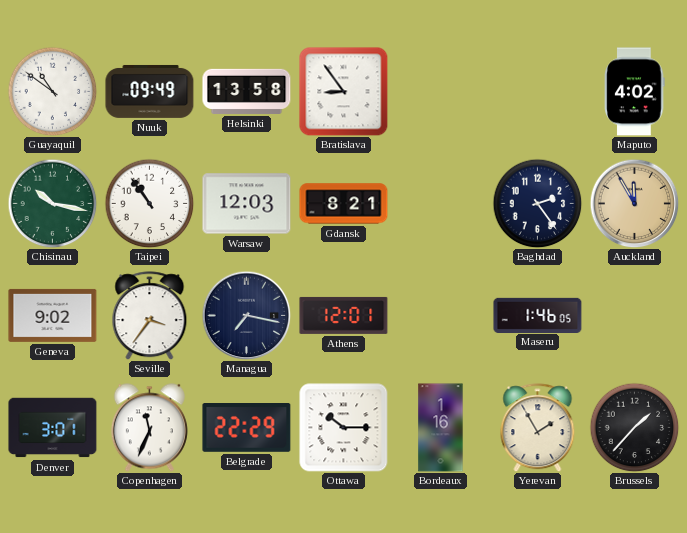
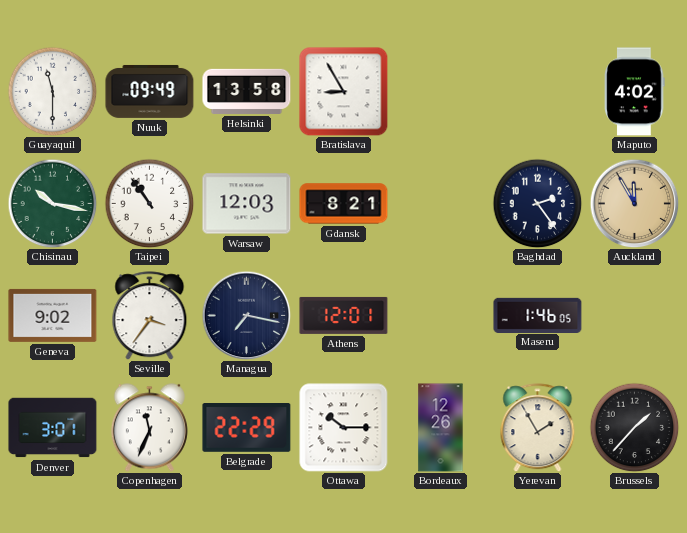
Guayaquil: 10:51 -> 11:30
Bratislava: 8:54 -> 8:55
Bordeaux: 1:16 -> 12:26
